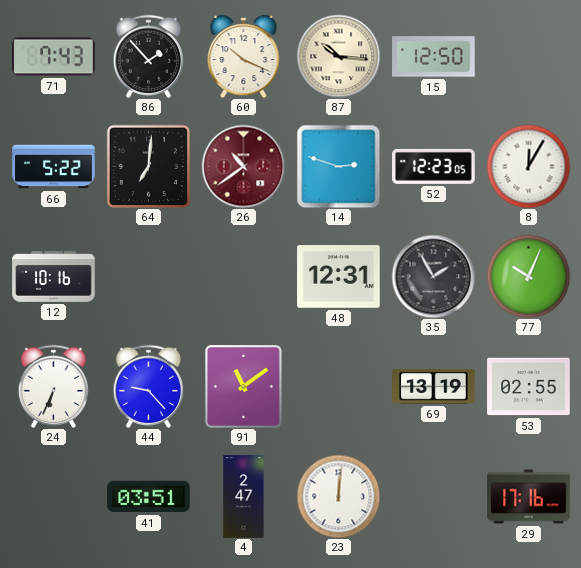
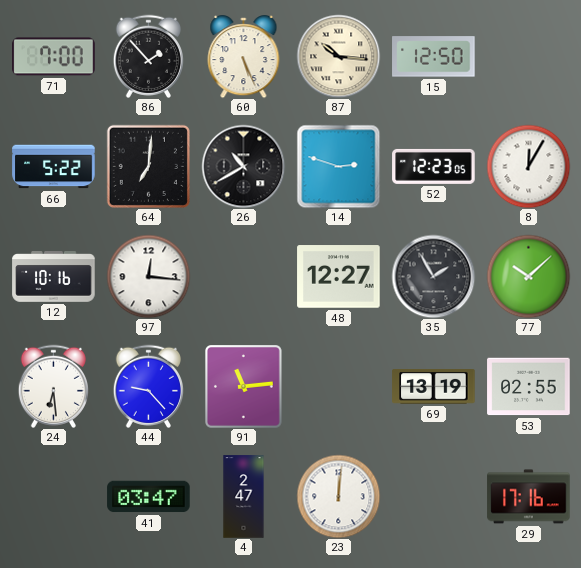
71: 7:43 -> 7:00
60: 10:19 -> 5:26
26: 10:39 -> 10:40
26 dial: burgundy -> black
97: none -> 12:16
48: 12:31 -> 12:27
77: 10:04 -> 10:08
24: 6:34 -> 6:29
91: 11:09 -> 11:14
41: 03:51 -> 03:47
